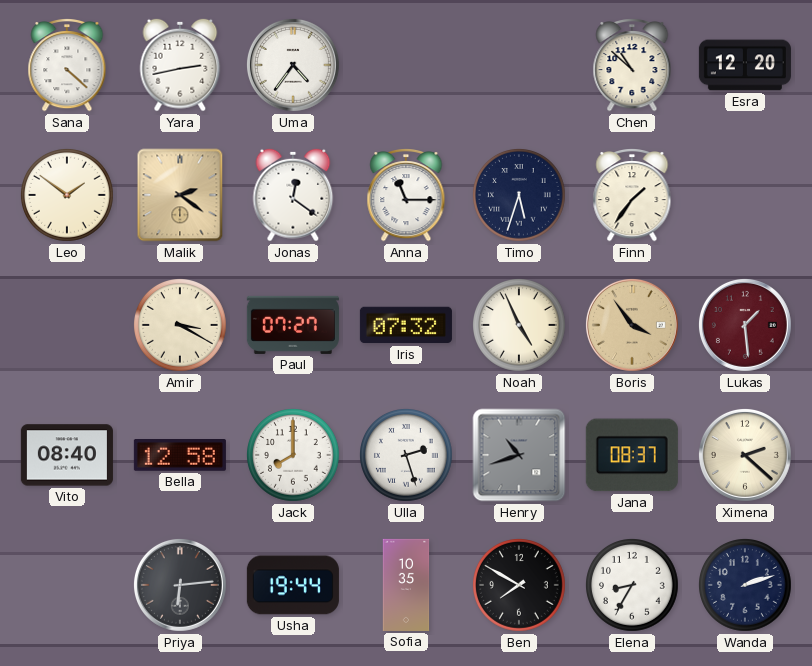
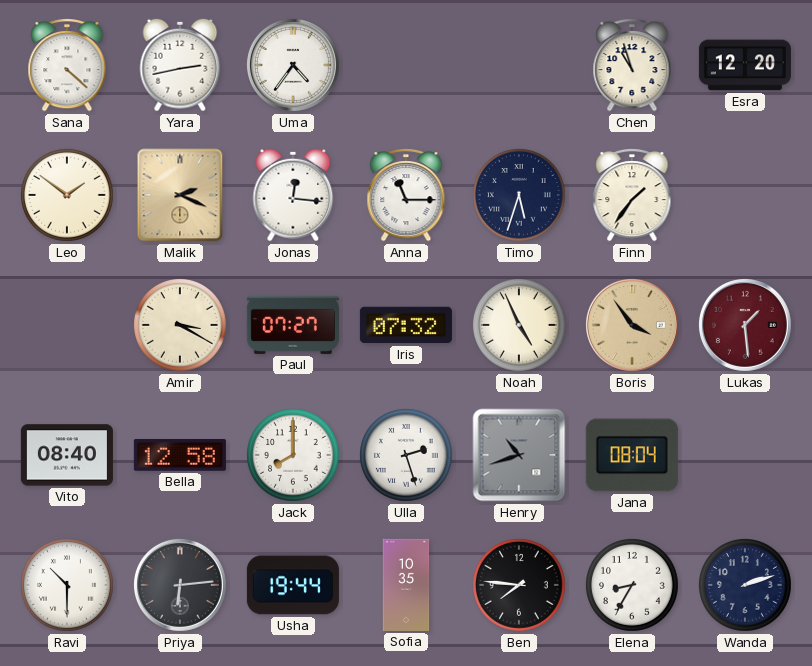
Chen: 10:52 -> 10:57
Malik: 2:21 -> 2:19
Jonas: 12:21 -> 12:16
Jana: 08:37 -> 08:04
Ximena: 2:22 -> none
Ravi: none -> 10:30
Ben: 7:50 -> 7:46
